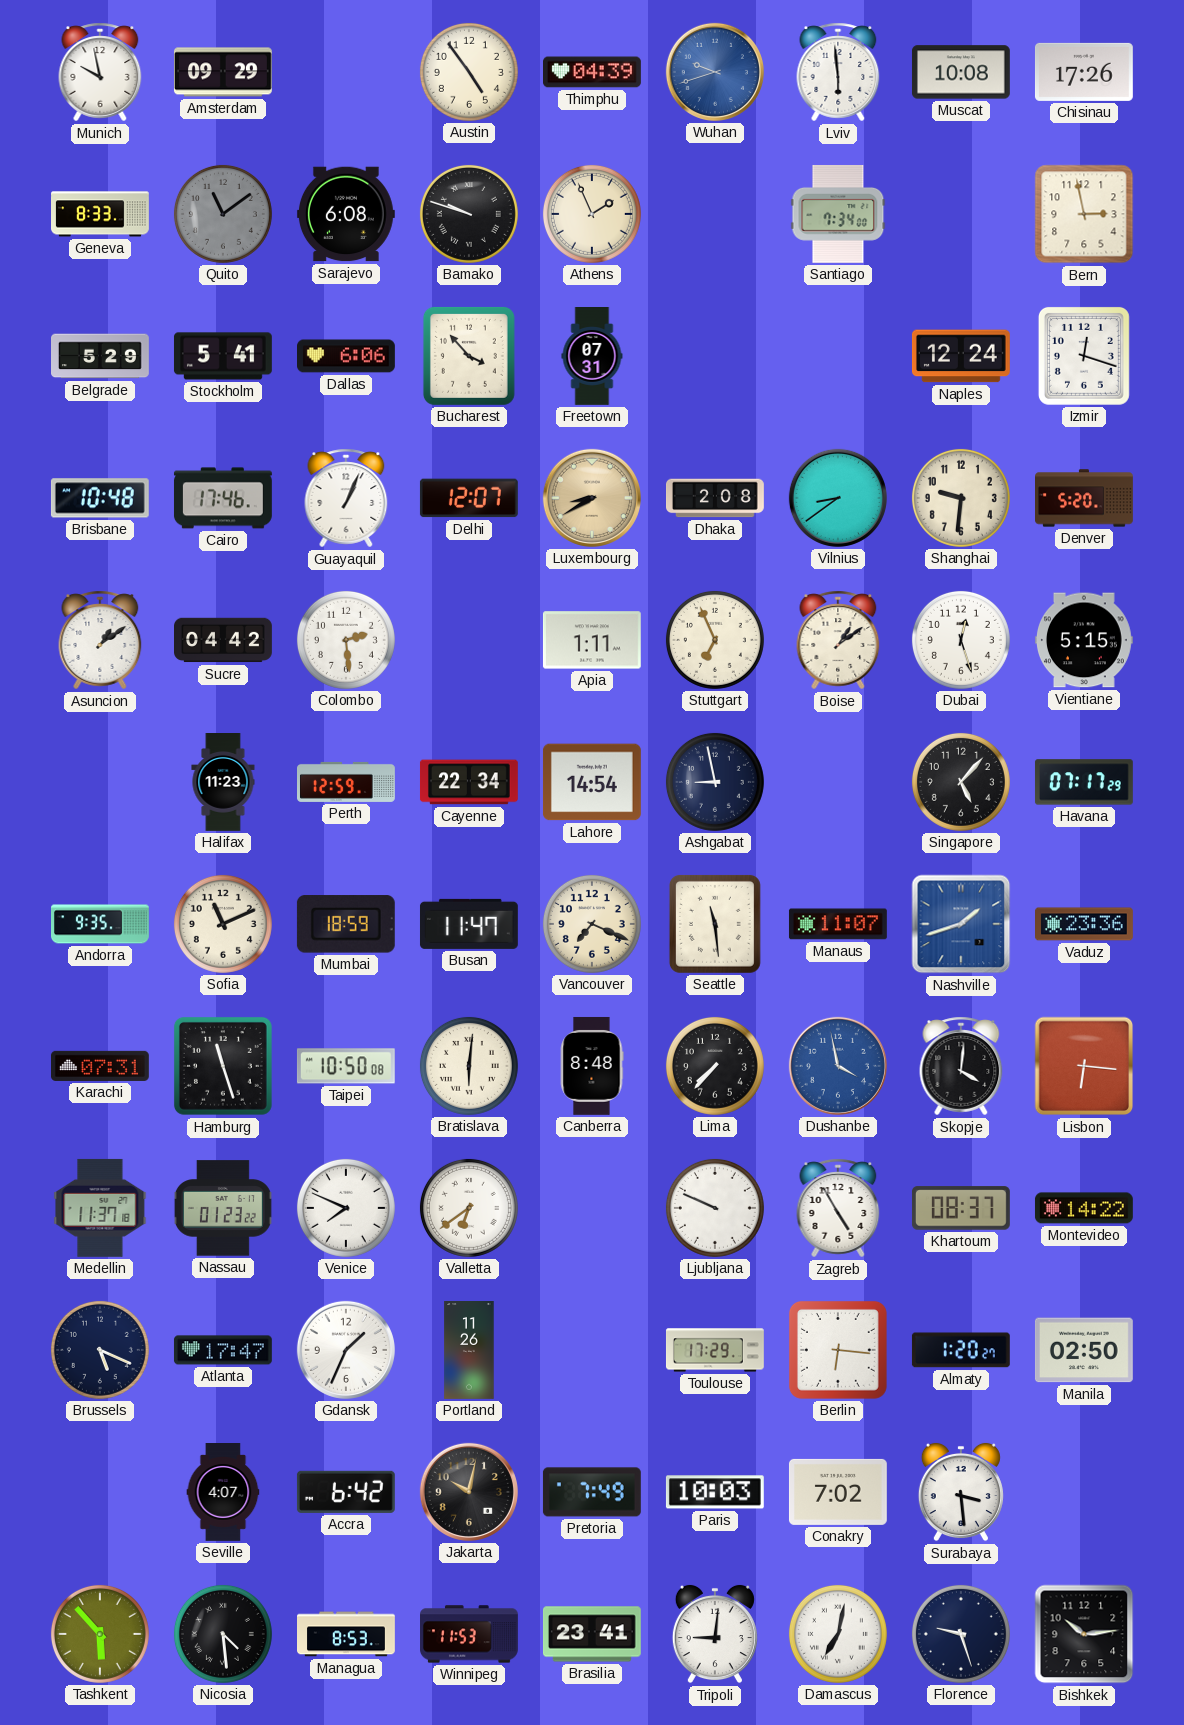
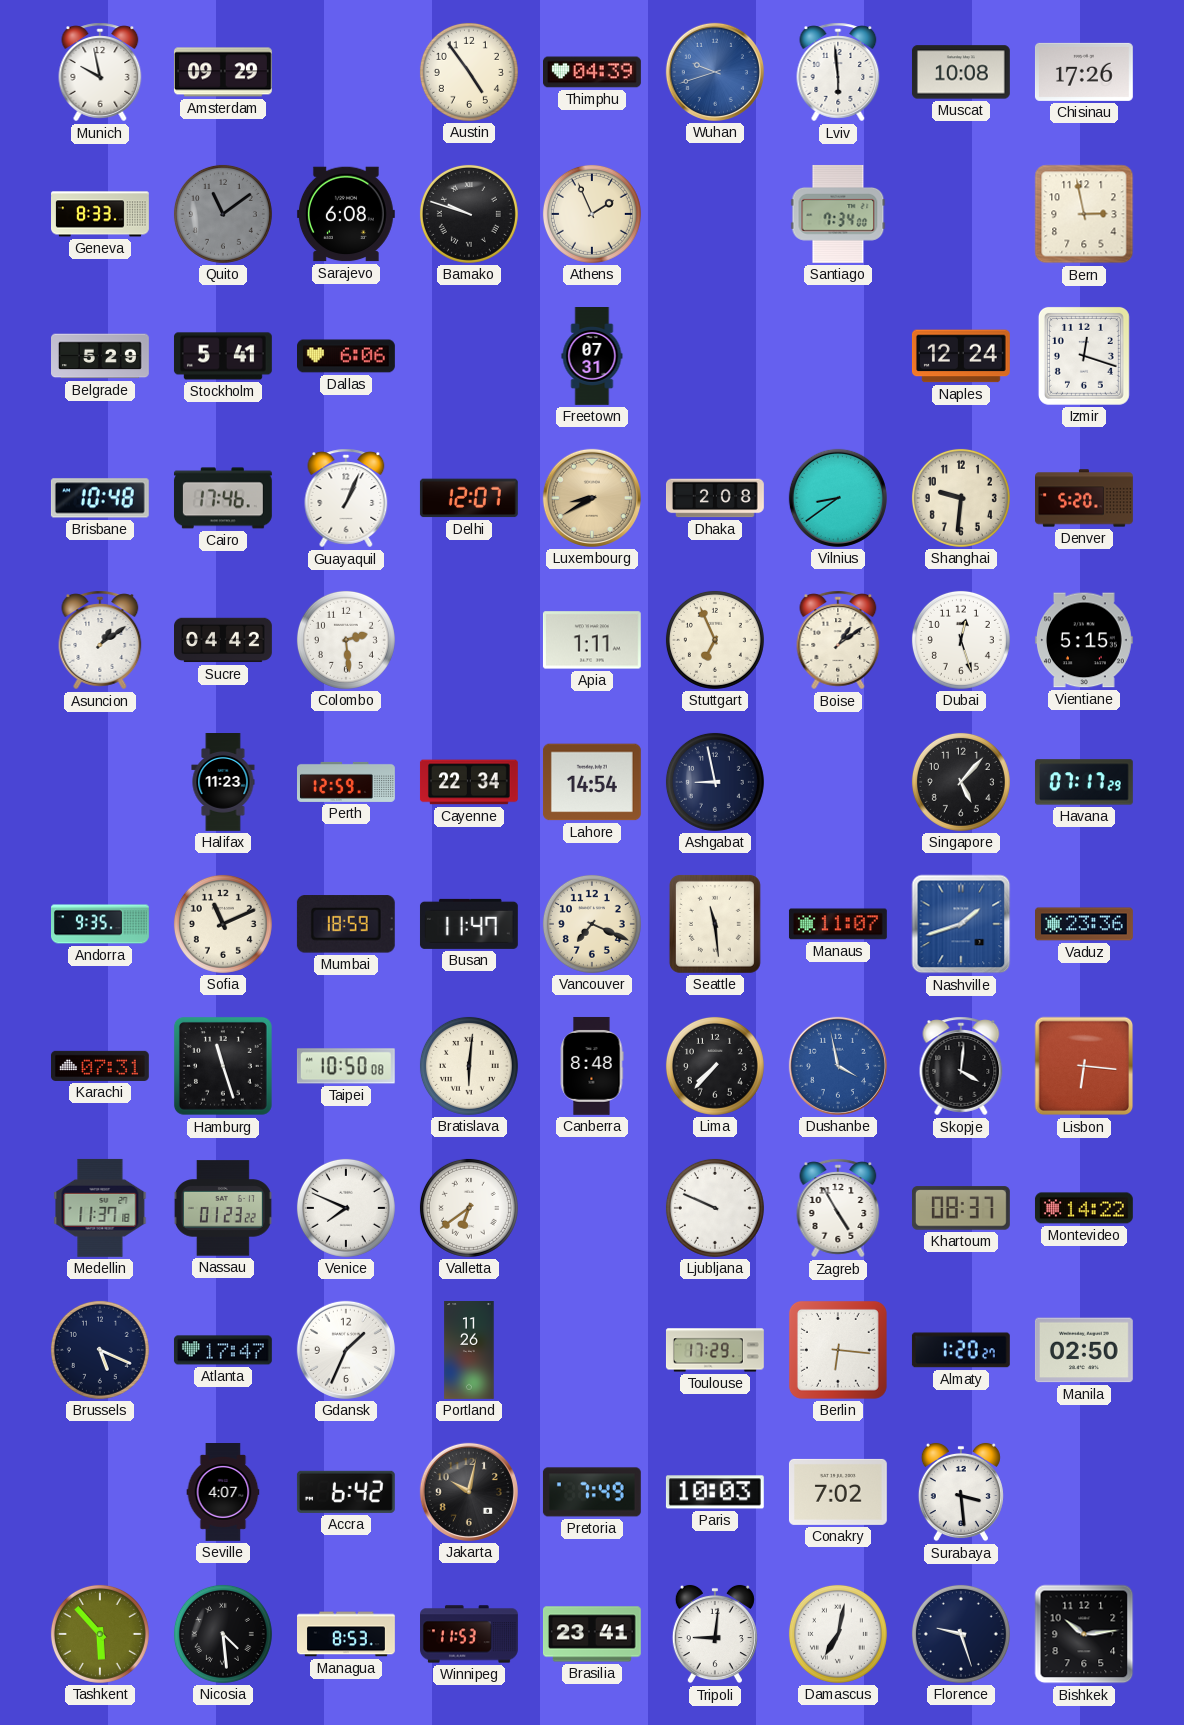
Bucharest: 3:53 -> none
